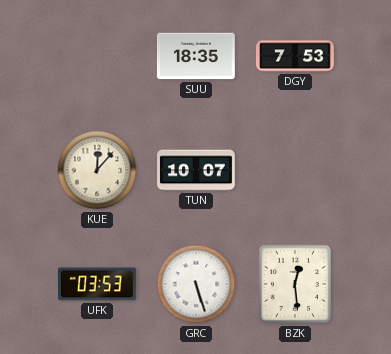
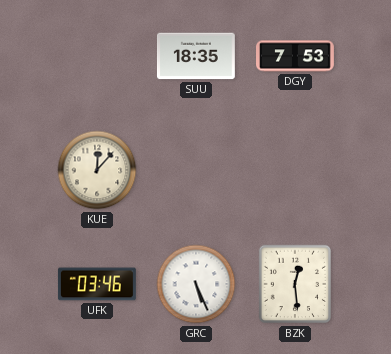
TUN: 10:07 -> none
UFK: 03:53 -> 03:46
GRC: 5:27 -> 5:26
